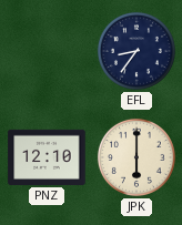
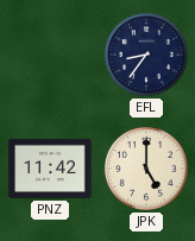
PNZ: 12:10 -> 11:42
JPK: 6:00 -> 5:00
